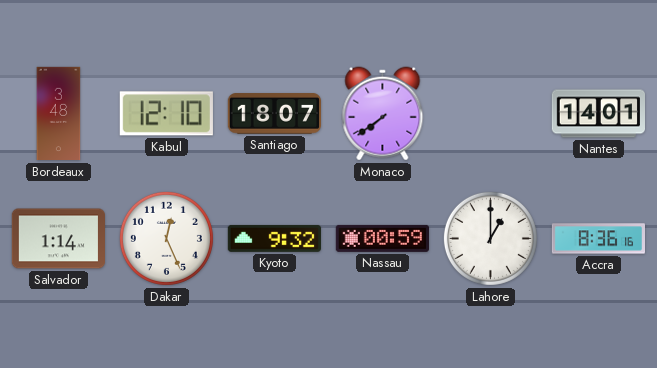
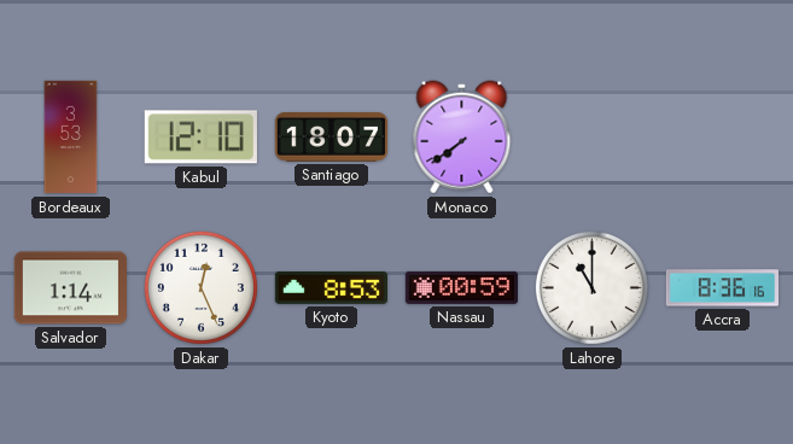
Bordeaux: 3:48 -> 3:53
Nantes: 14:01 -> none
Kyoto: 9:32 -> 8:53
Lahore: 1:00 -> 11:00
